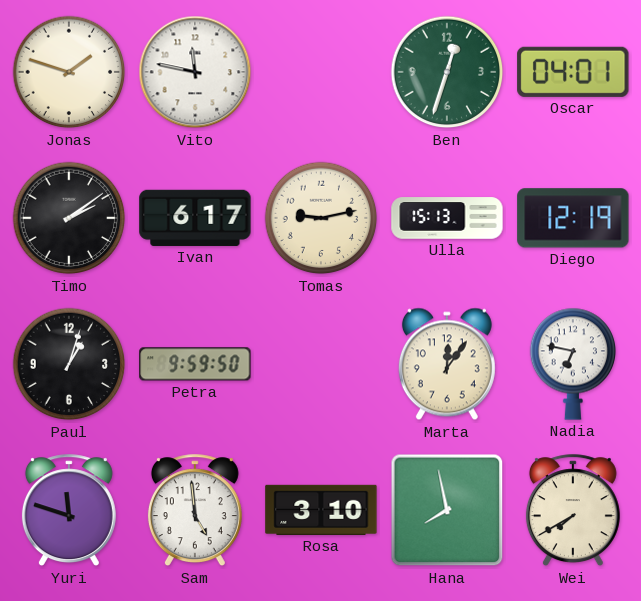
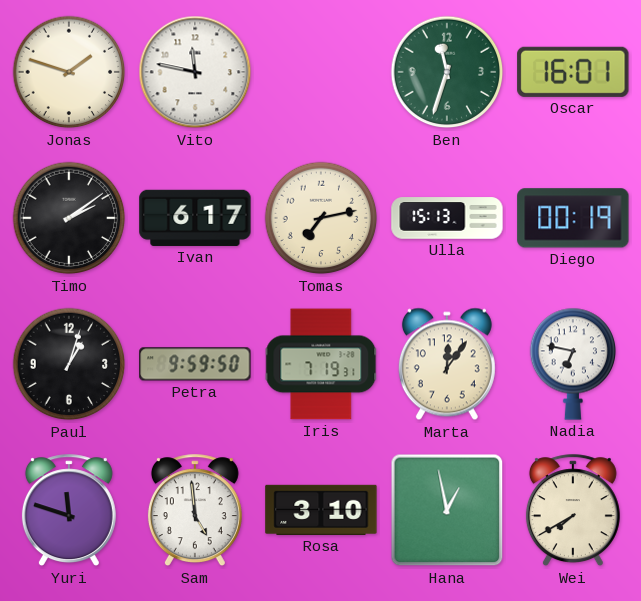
Ben: 12:33 -> 11:33
Oscar: 04:01 -> 16:01
Tomas: 9:13 -> 7:13
Diego: 12:19 -> 00:19
Iris: none -> 7:19
Hana: 7:58 -> 12:58
